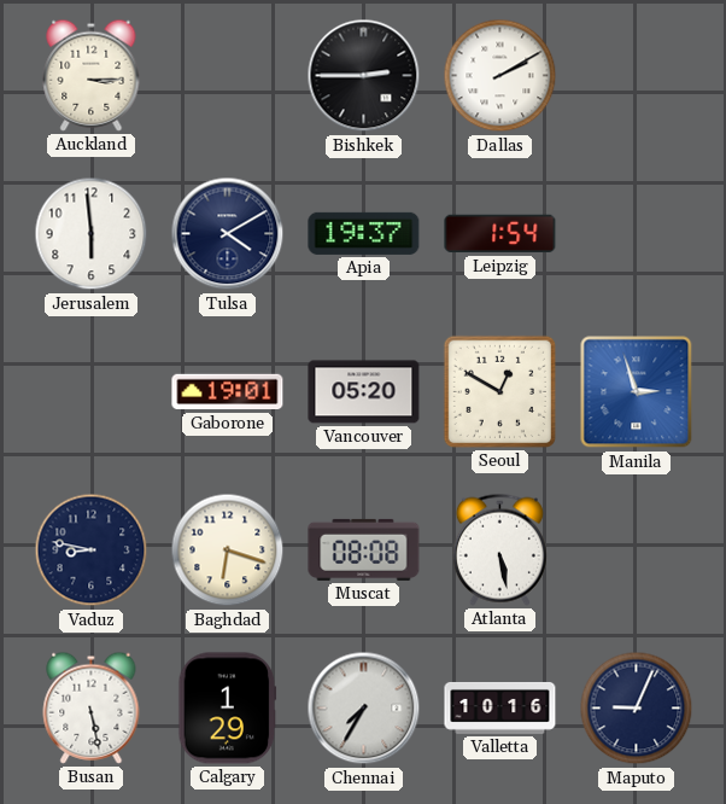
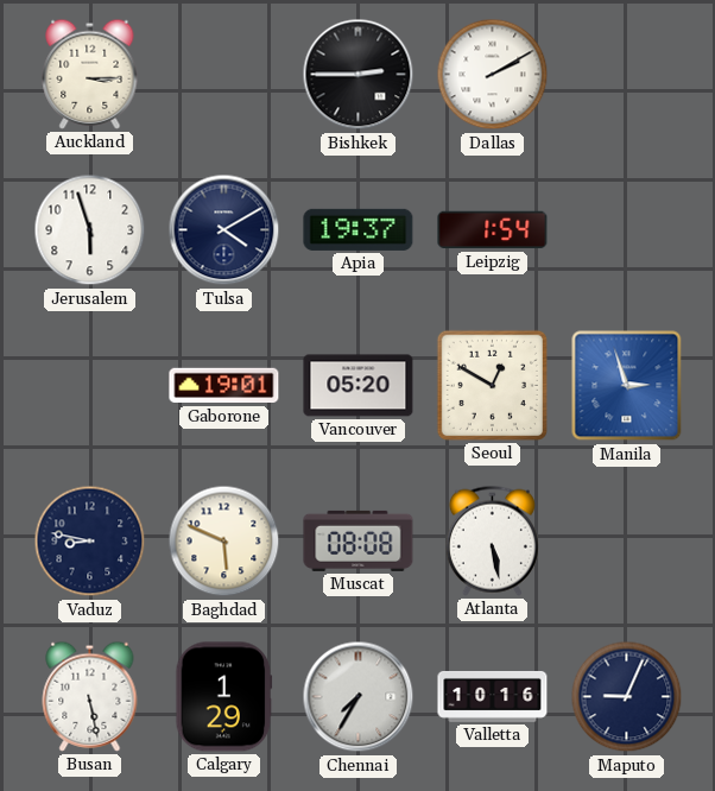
Jerusalem: 5:59 -> 5:57
Baghdad: 6:18 -> 5:49
